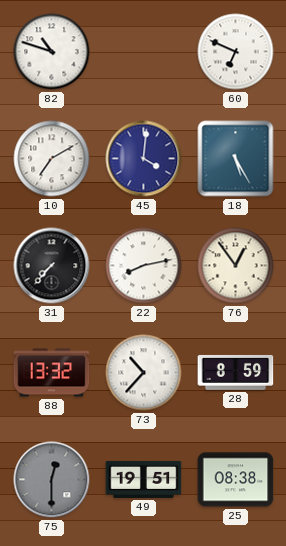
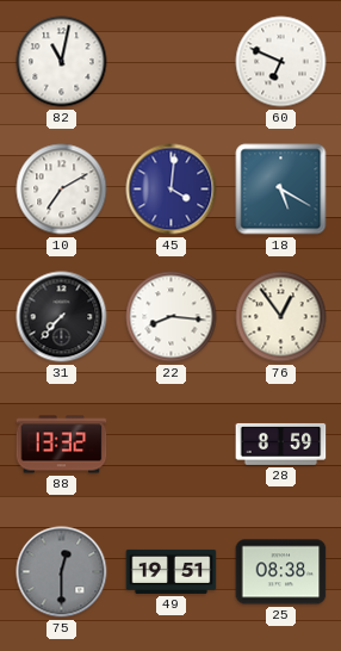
82: 10:48 -> 11:02
18: 5:25 -> 5:20
22: 8:13 -> 8:16
73: 10:37 -> none
